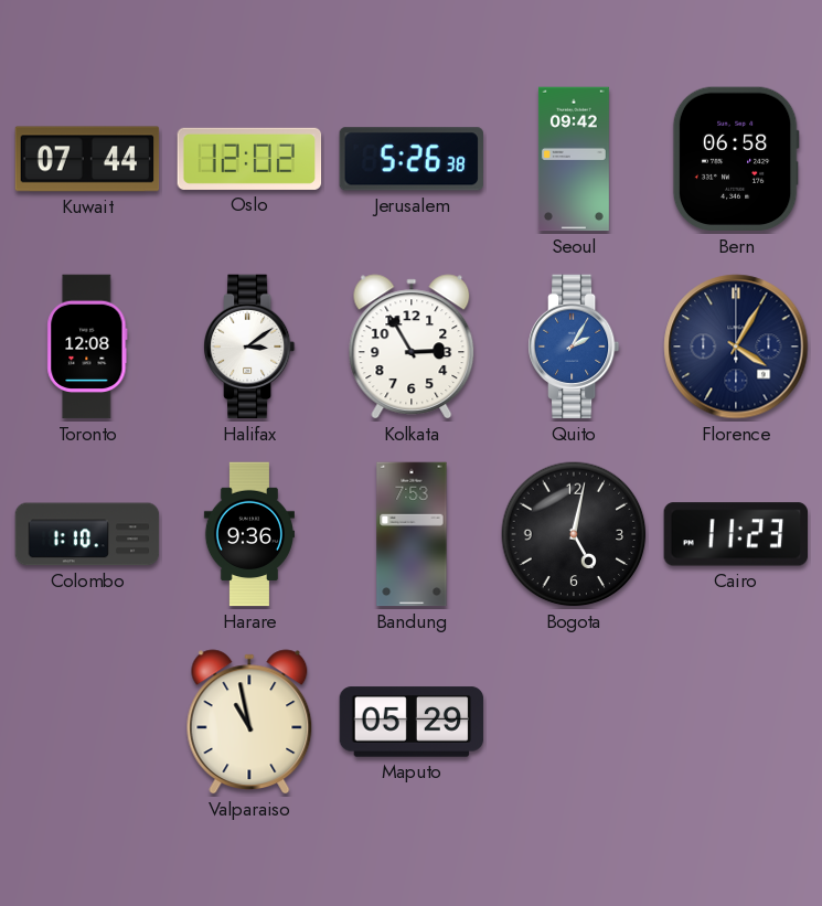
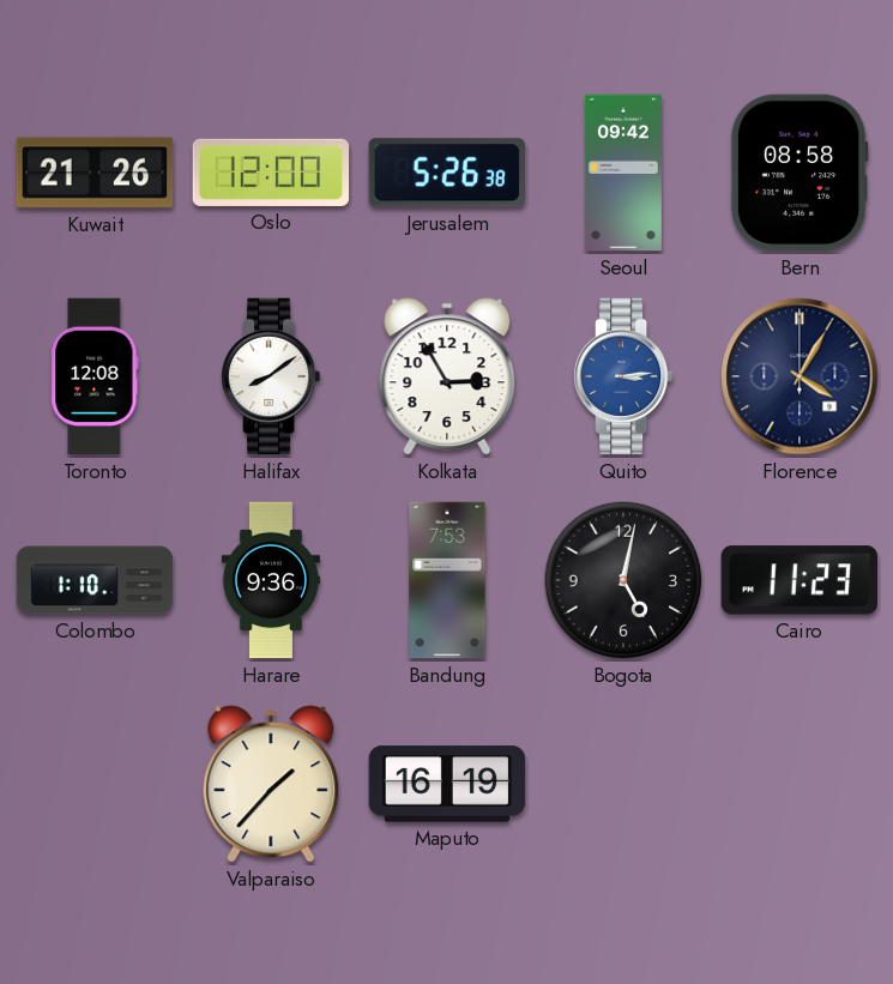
Kuwait: 07:44 -> 21:26
Oslo: 12:02 -> 12:00
Bern: 06:58 -> 08:58
Halifax: 3:09 -> 8:09
Quito: 2:05 -> 3:14
Valparaiso: 10:58 -> 1:37
Maputo: 05:29 -> 16:19
